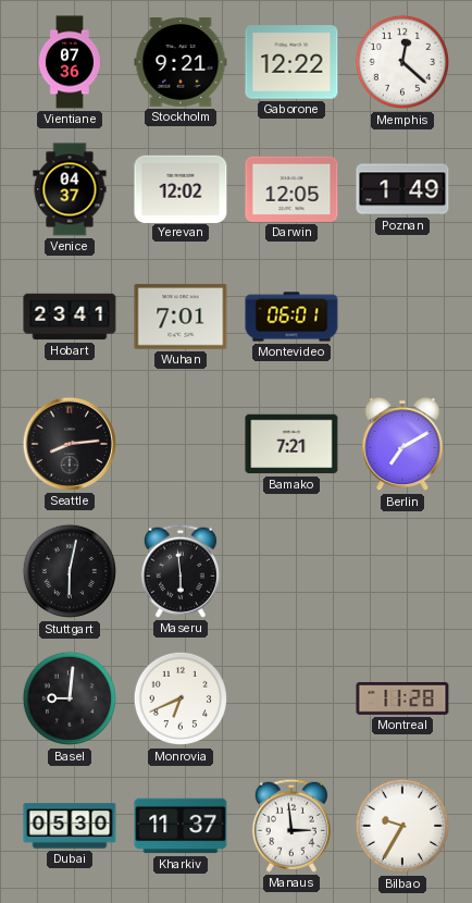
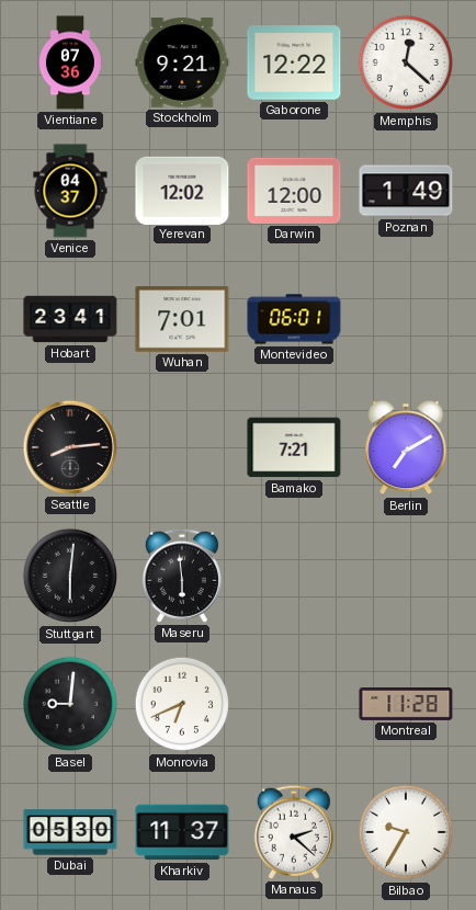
Darwin: 12:05 -> 12:00
Stuttgart: 6:02 -> 6:01
Manaus: 2:59 -> 2:22
